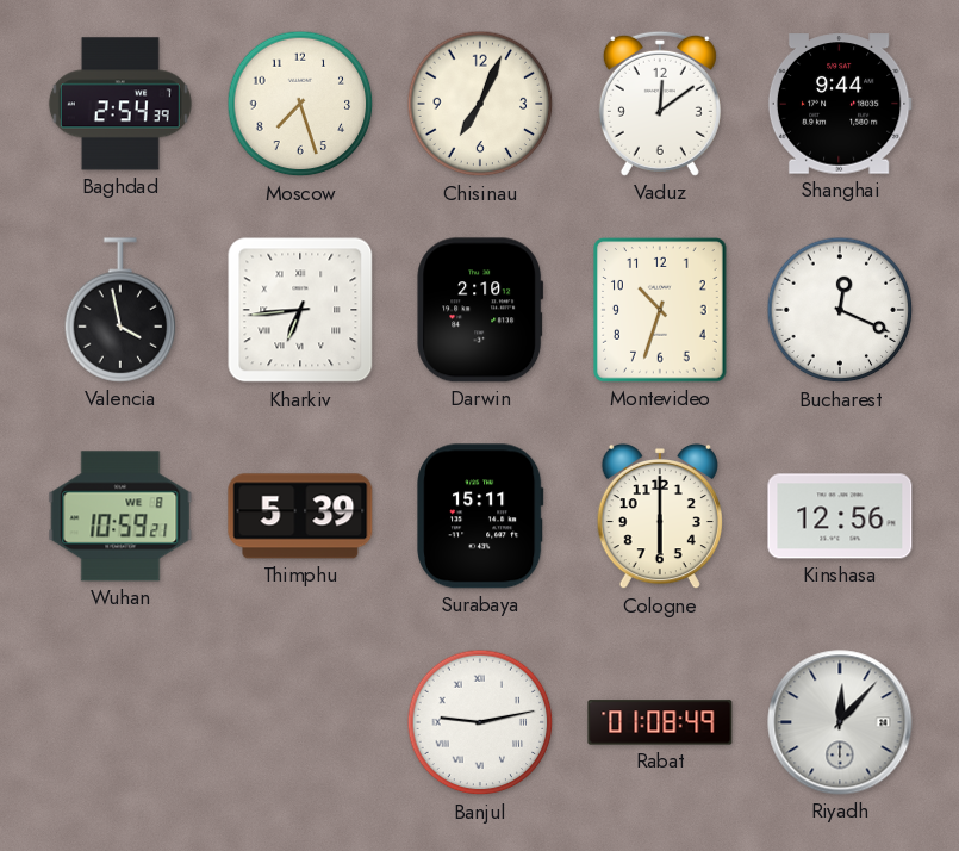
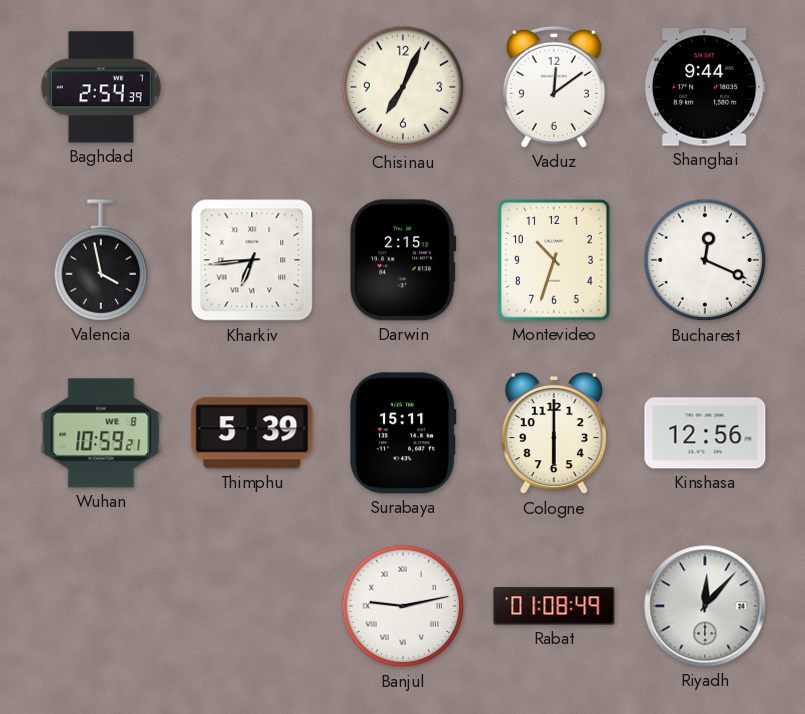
Moscow: 7:27 -> none
Darwin: 2:10 -> 2:15
